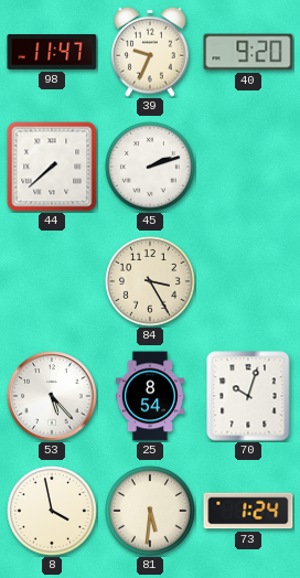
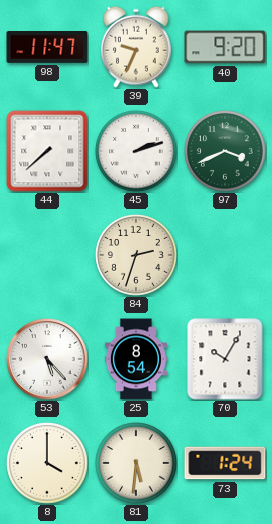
97: none -> 3:41
84: 3:25 -> 2:33
70: 10:03 -> 10:05
8: 3:58 -> 4:00
